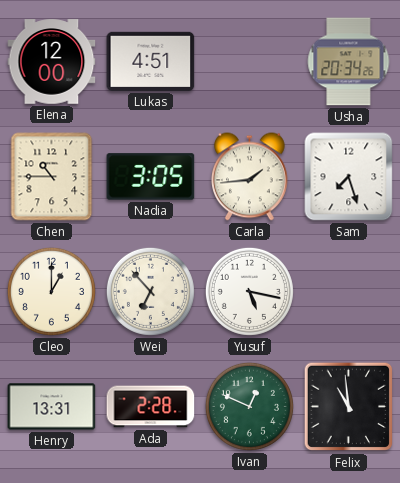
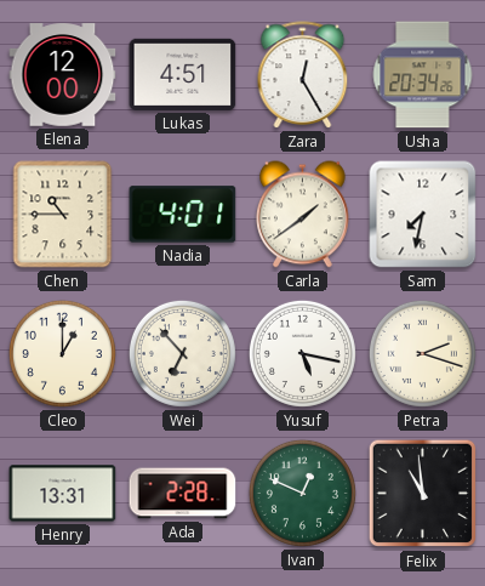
Zara: none -> 12:25
Nadia: 3:05 -> 4:01
Carla: 1:44 -> 1:39
Sam: 7:27 -> 7:32
Petra: none -> 2:18
